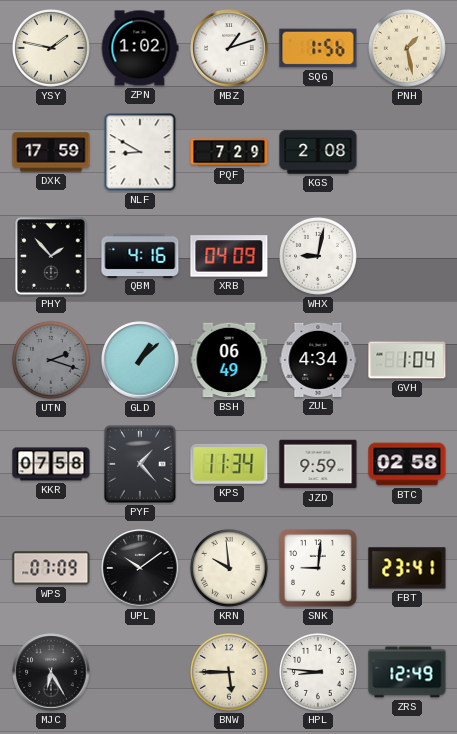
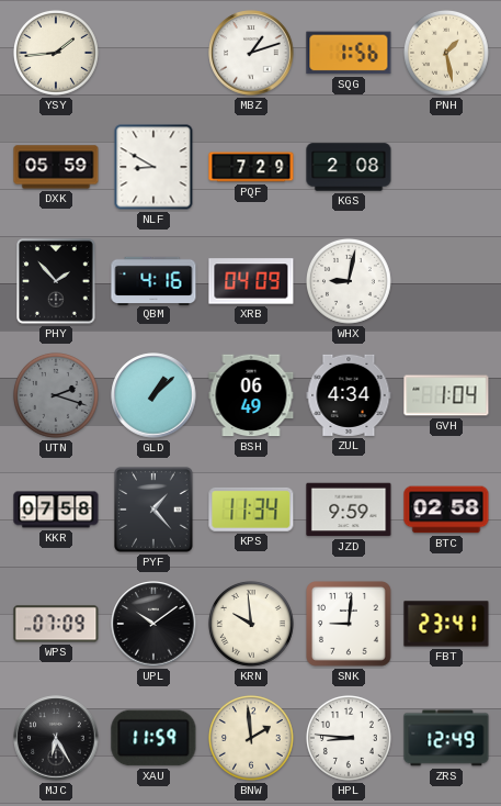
YSY: 1:47 -> 1:44
ZPN: 1:02 -> none
DXK: 17:59 -> 05:59
XAU: none -> 11:59
BNW: 5:45 -> 1:59
